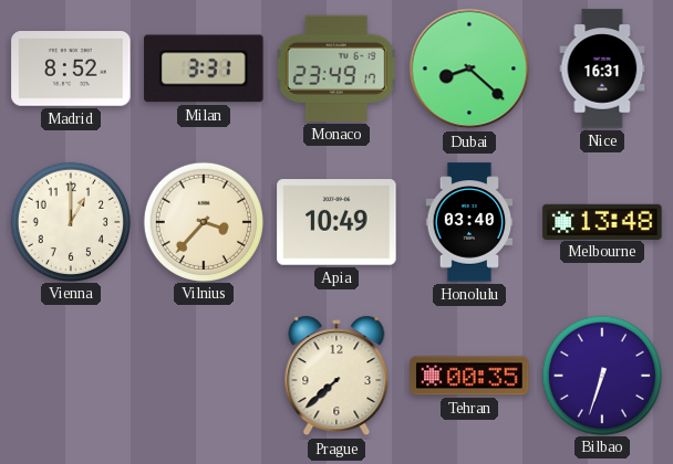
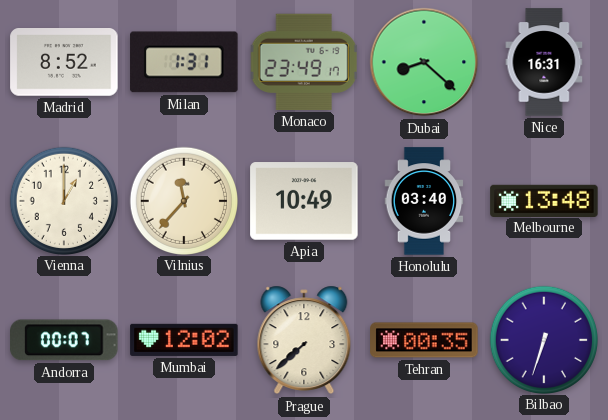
Milan: 3:31 -> 1:31
Vilnius: 3:37 -> 11:37
Andorra: none -> 00:07
Mumbai: none -> 12:02
